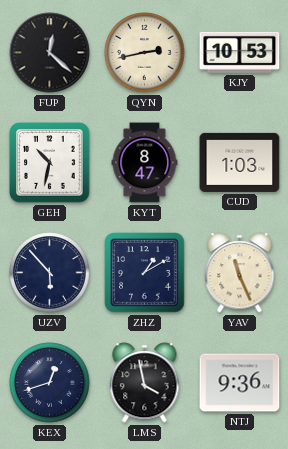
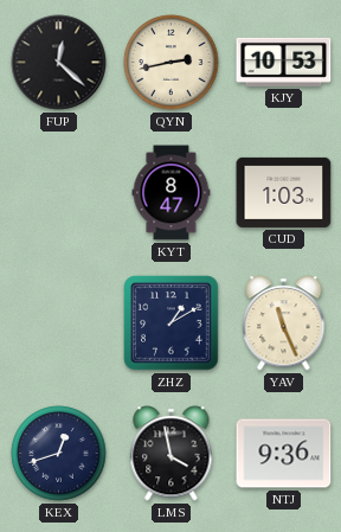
GEH: 10:32 -> none
UZV: 5:53 -> none
